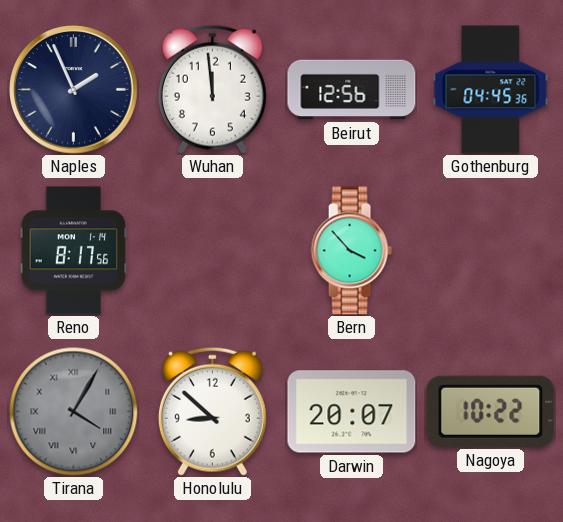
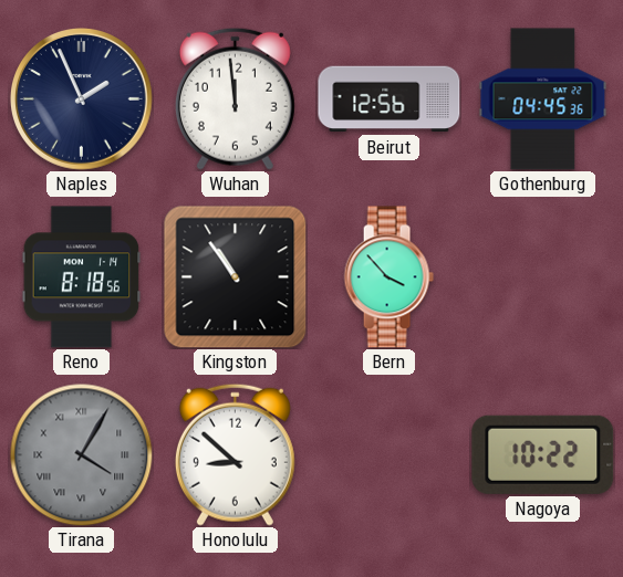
Reno: 8:17 -> 8:18
Kingston: none -> 10:54
Darwin: 20:07 -> none
